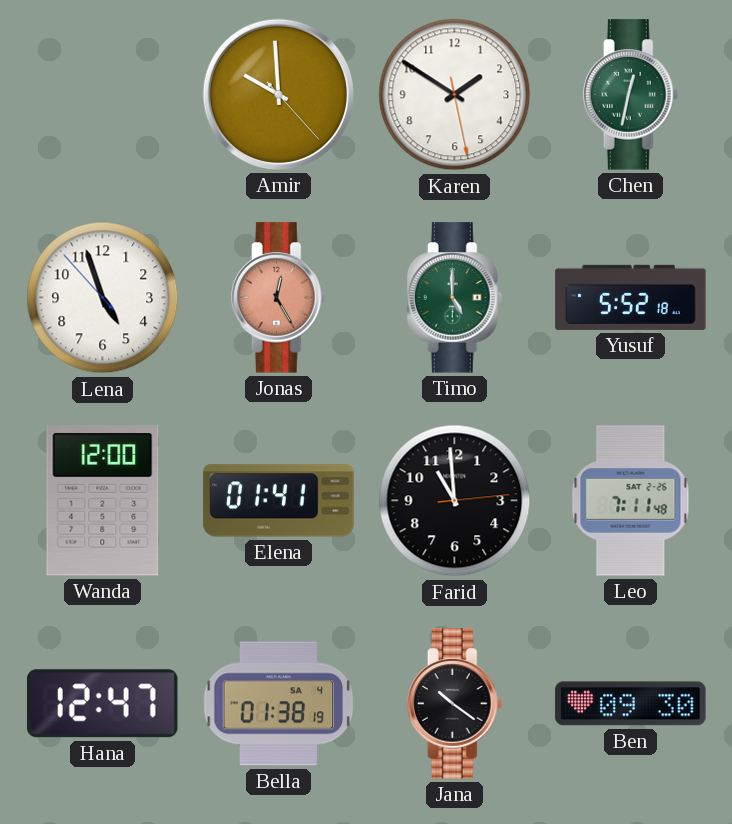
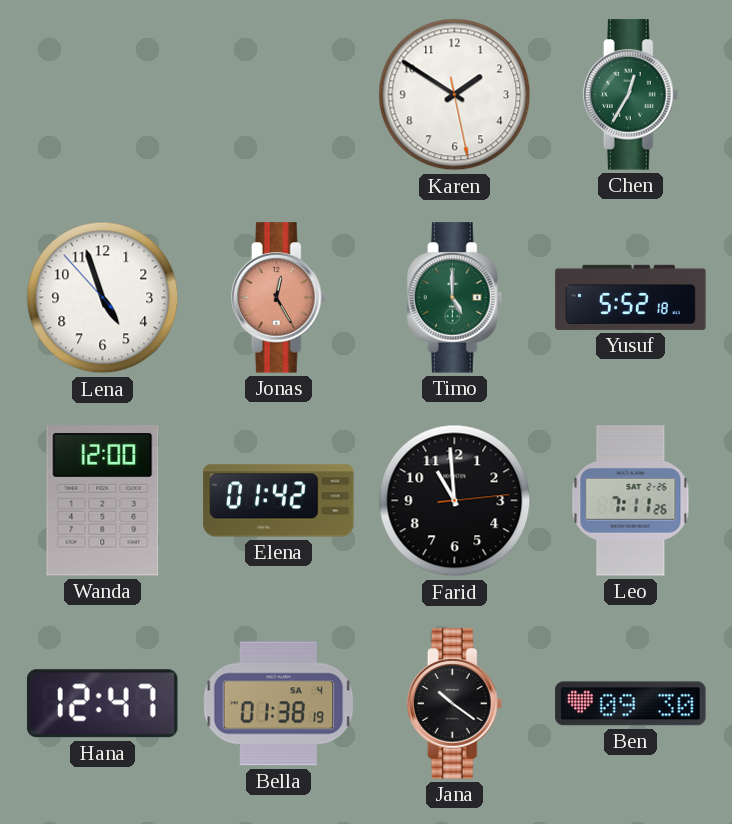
Amir: 9:59 -> none
Chen: 12:32 -> 12:35
Elena: 01:41 -> 01:42
Leo: 7:11:48 -> 7:11:26
